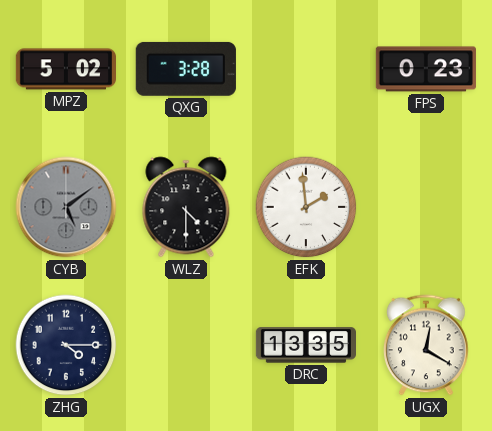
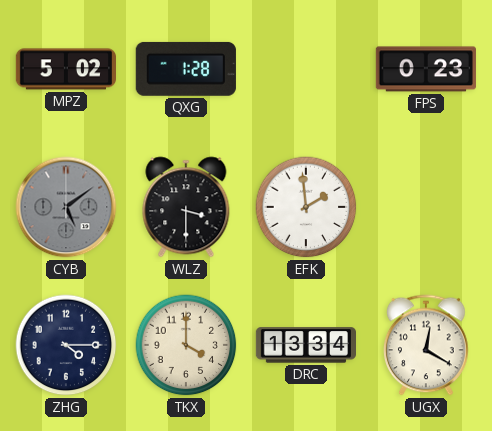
QXG: 3:28 -> 1:28
WLZ: 4:30 -> 3:30
TKX: none -> 4:00
DRC: 13:35 -> 13:34
